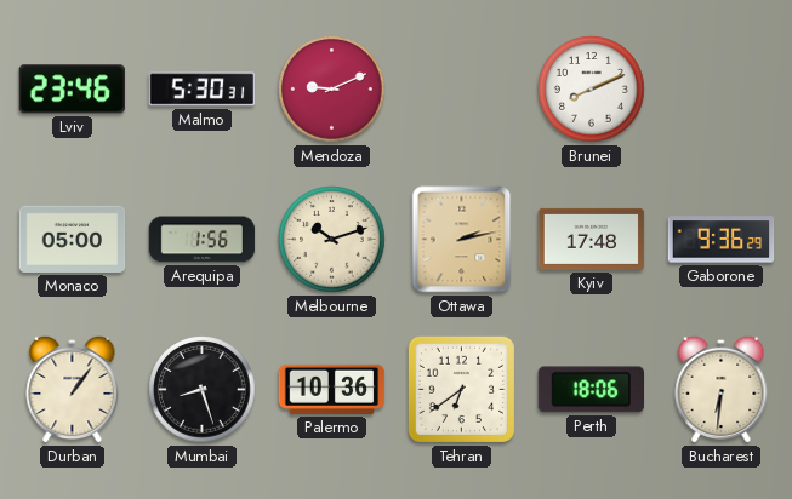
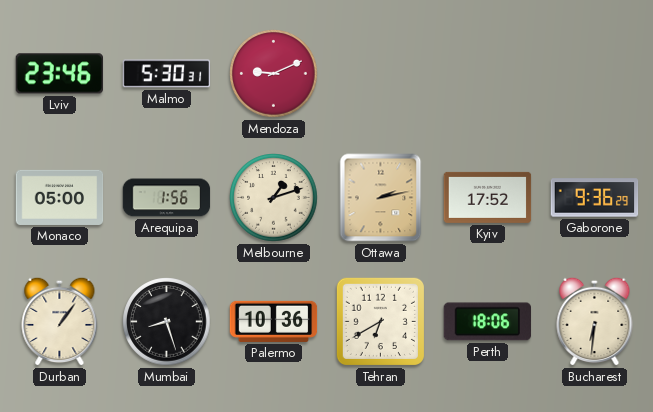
Brunei: 8:11 -> none
Melbourne: 10:12 -> 1:12
Kyiv: 17:48 -> 17:52
Tehran: 6:39 -> 6:40
